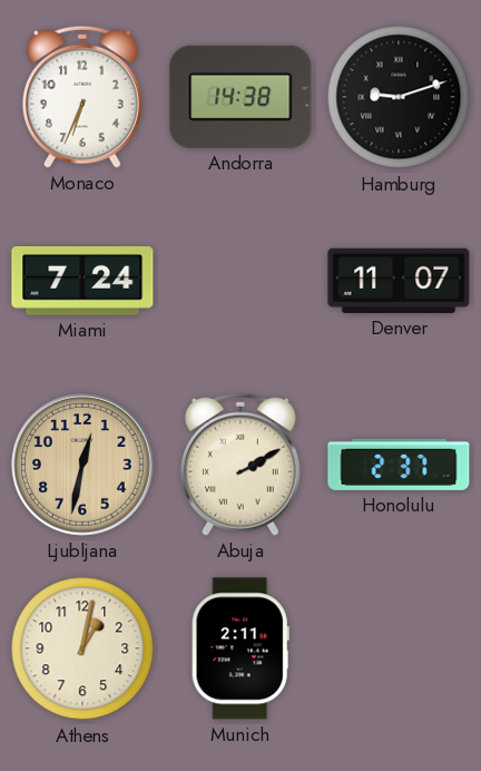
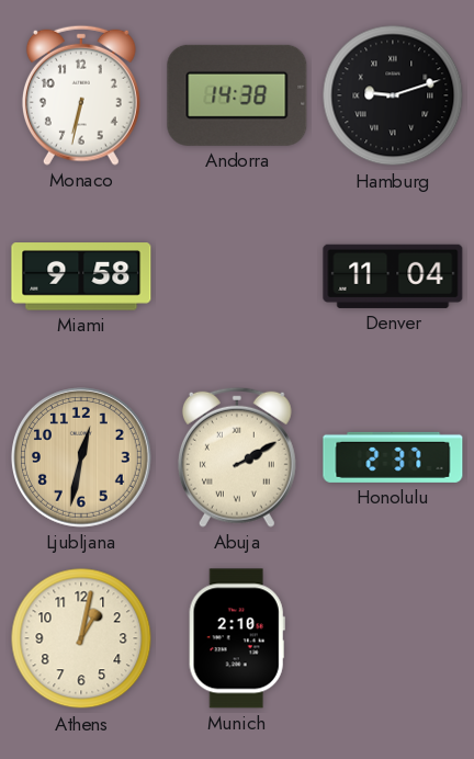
Monaco: 6:34 -> 6:32
Miami: 7:24 -> 9:58
Denver: 11:07 -> 11:04
Munich: 2:11 -> 2:10
